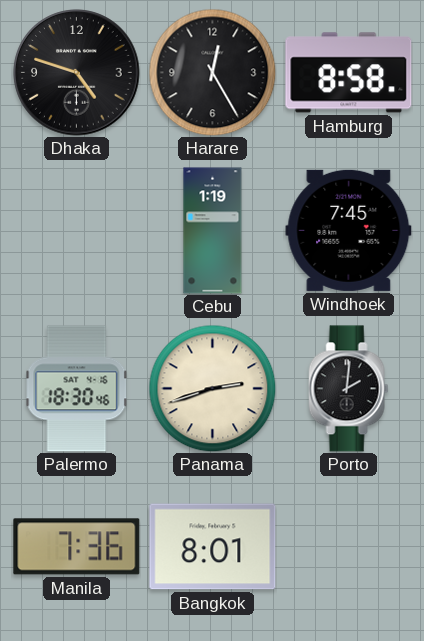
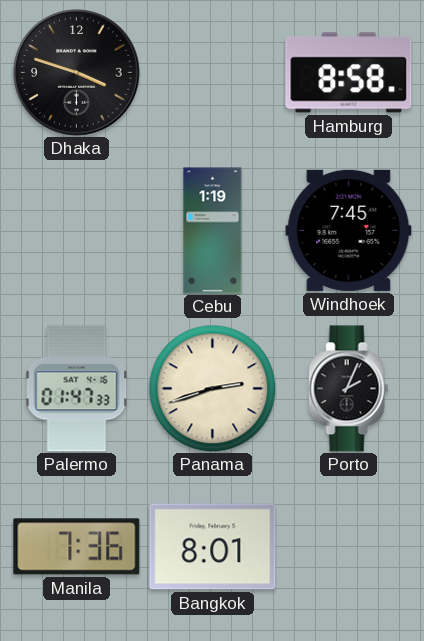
Dhaka: 4:48 -> 3:48
Harare: 12:25 -> none
Palermo: 18:30 -> 01:47
Porto: 2:01 -> 2:04
